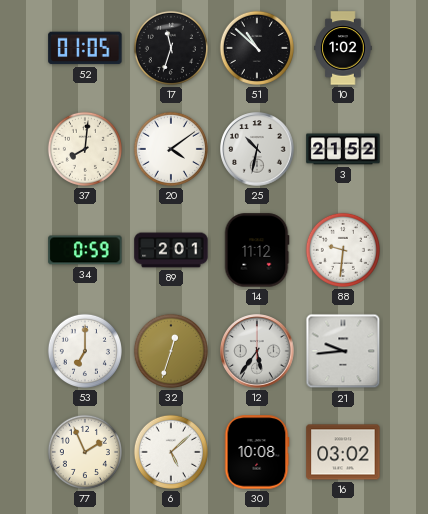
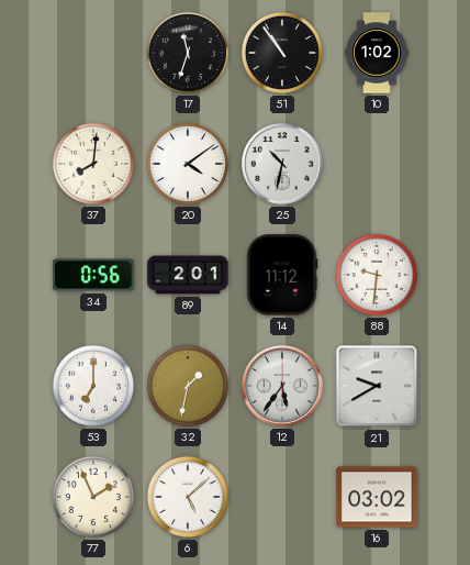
52: 01:05 -> none
51: 10:52 -> 10:54
3: 21:52 -> none
34: 0:59 -> 0:56
32: 12:33 -> 1:32
21: 9:44 -> 9:40
30: 10:08 -> none
